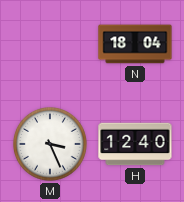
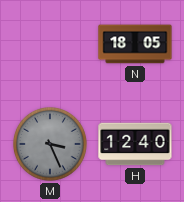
N: 18:04 -> 18:05
M dial: white -> grey
